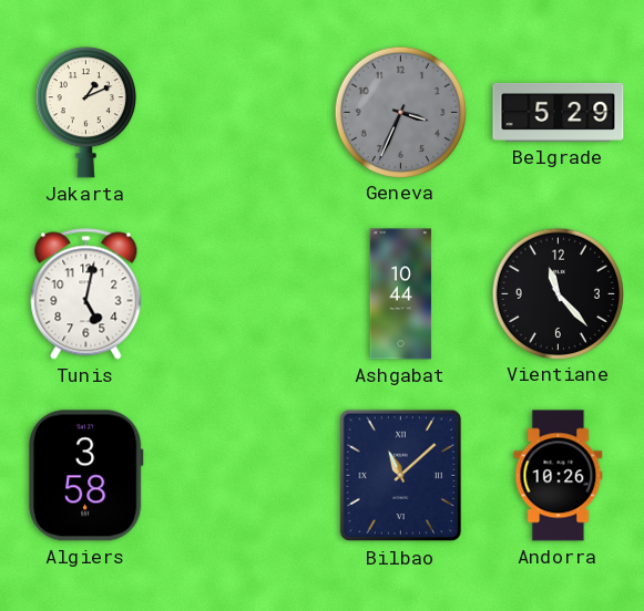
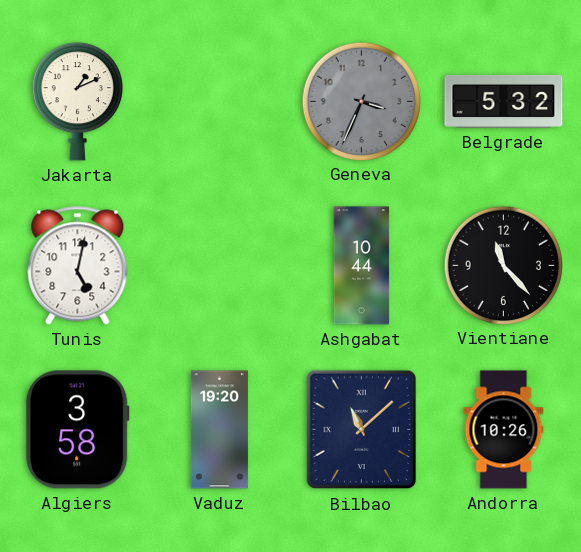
Belgrade: 5:29 -> 5:32
Vaduz: none -> 19:20
